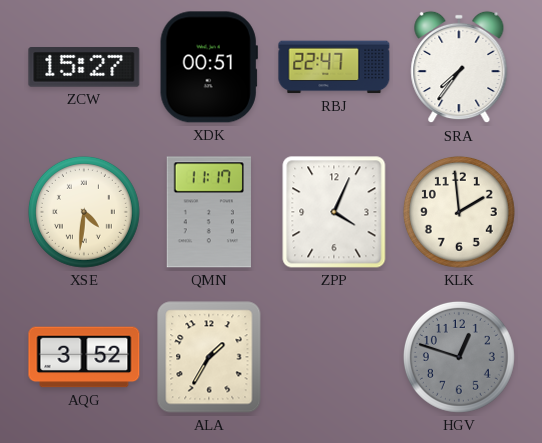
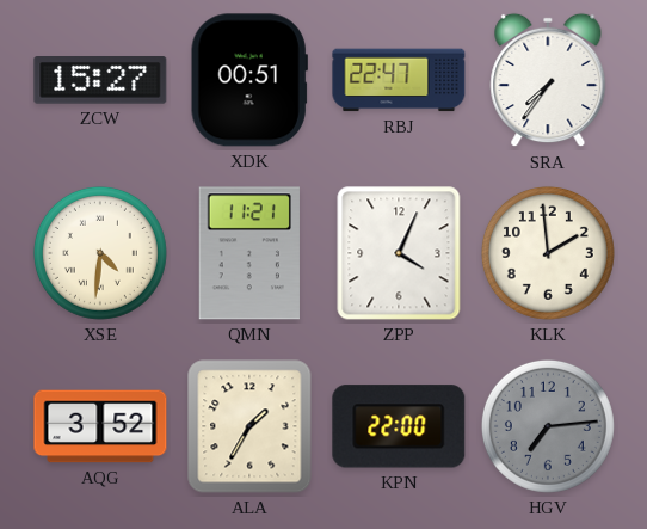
QMN: 11:17 -> 11:21
KPN: none -> 22:00
HGV: 12:48 -> 7:14
